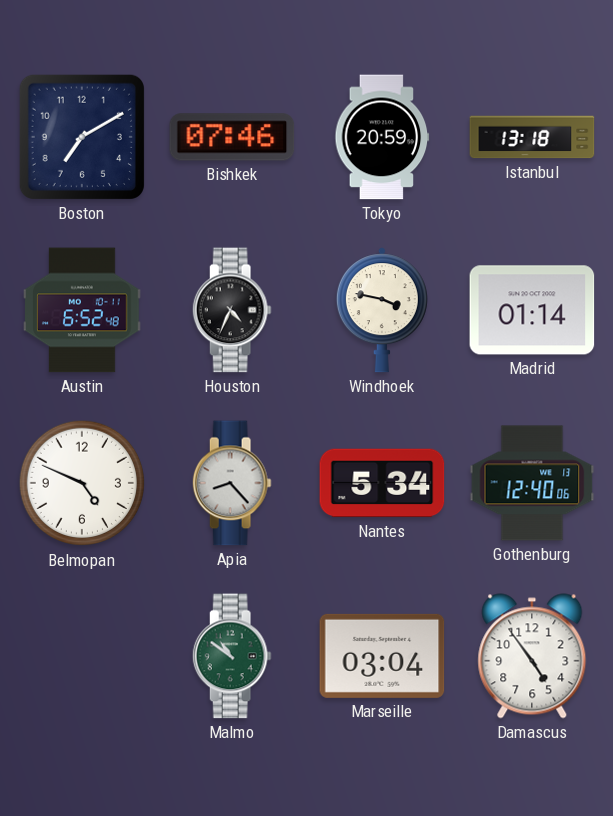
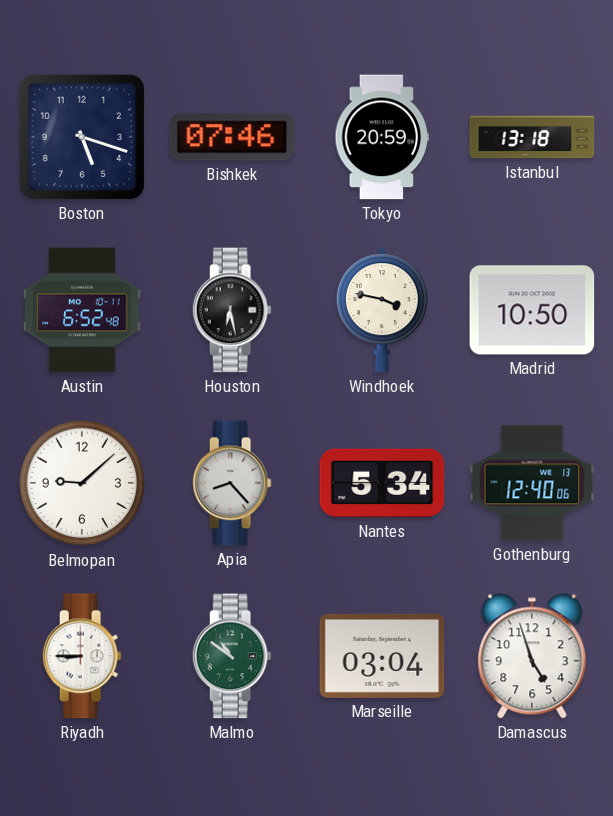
Boston: 7:10 -> 5:18
Houston: 4:34 -> 6:28
Madrid: 01:14 -> 10:50
Belmopan: 4:49 -> 9:08
Riyadh: none -> 8:45
Damascus: 4:54 -> 4:57
